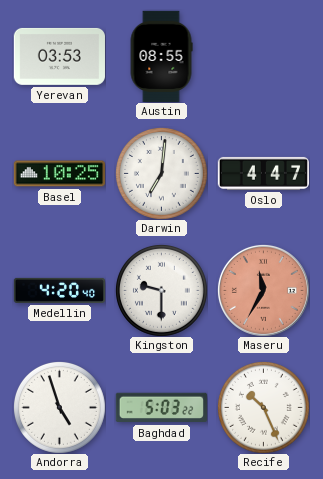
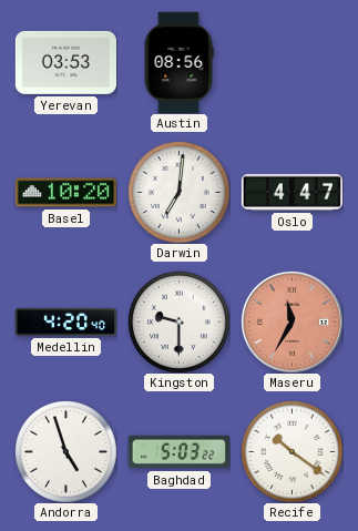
Austin: 08:55 -> 08:56
Basel: 10:25 -> 10:20
Recife: 10:26 -> 10:21
